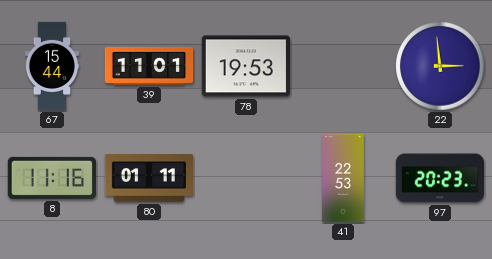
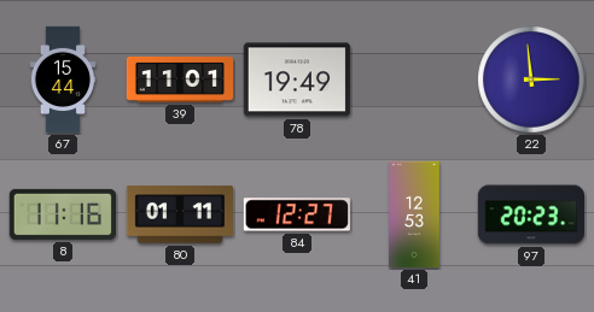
78: 19:53 -> 19:49
84: none -> 12:27
41: 22:53 -> 12:53
